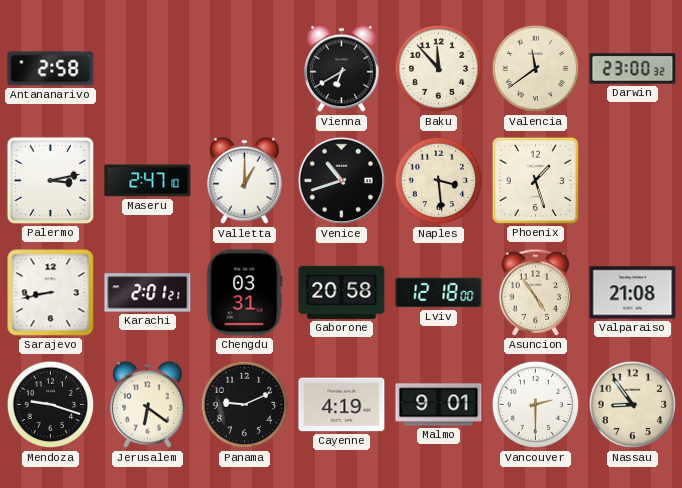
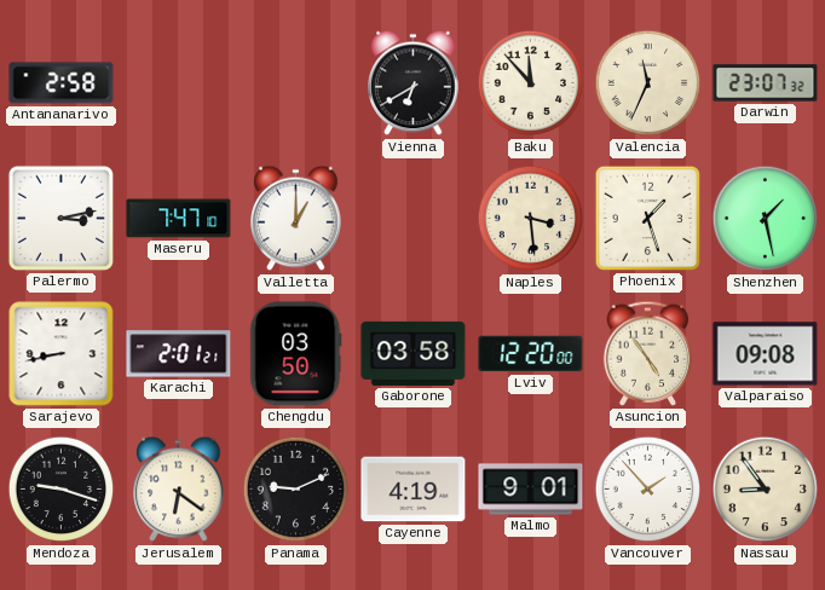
Valencia: 11:39 -> 11:34
Darwin: 23:00 -> 23:07
Maseru: 2:47 -> 7:47
Venice: 10:42 -> none
Shenzhen: none -> 1:28
Chengdu: 03:31 -> 03:50
Gaborone: 20:58 -> 03:58
Lviv: 12:18 -> 12:20
Valparaiso: 21:08 -> 09:08
Vancouver: 2:30 -> 1:53
